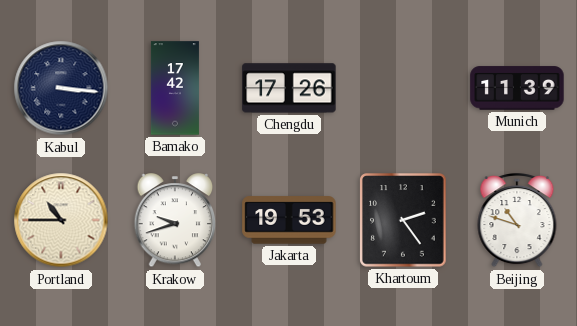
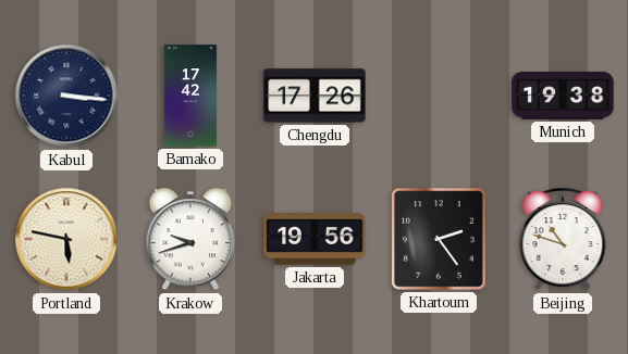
Munich: 11:39 -> 19:38
Portland: 10:45 -> 5:47
Jakarta: 19:53 -> 19:56
